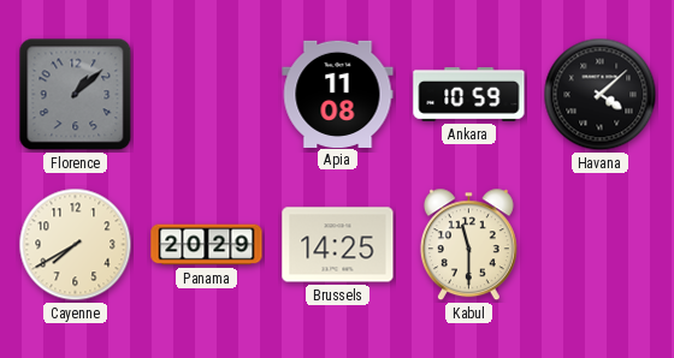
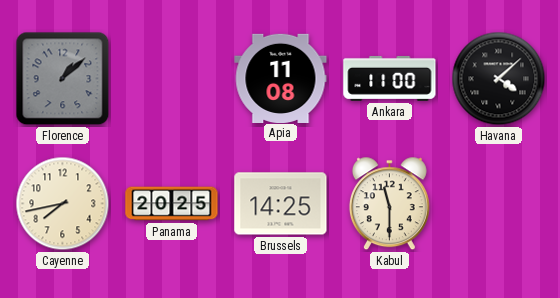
Ankara: 10:59 -> 11:00
Cayenne: 7:40 -> 7:43
Panama: 20:29 -> 20:25
